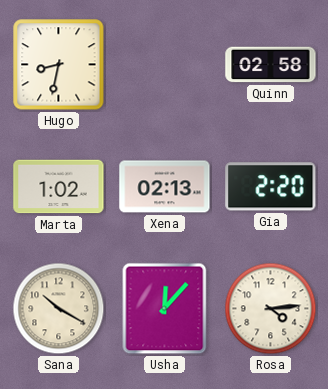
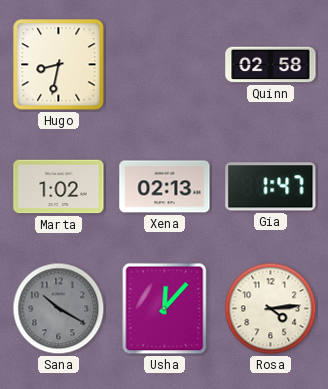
Gia: 2:20 -> 1:47
Sana dial: cream -> grey
